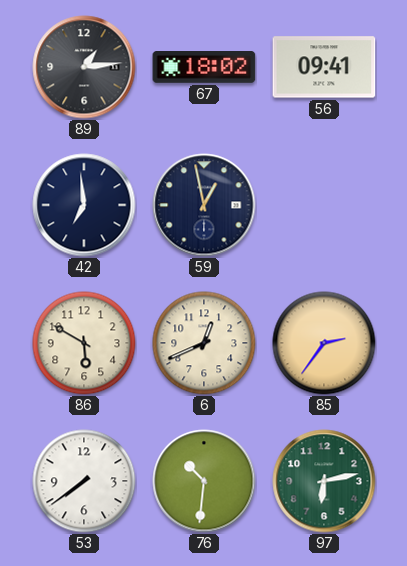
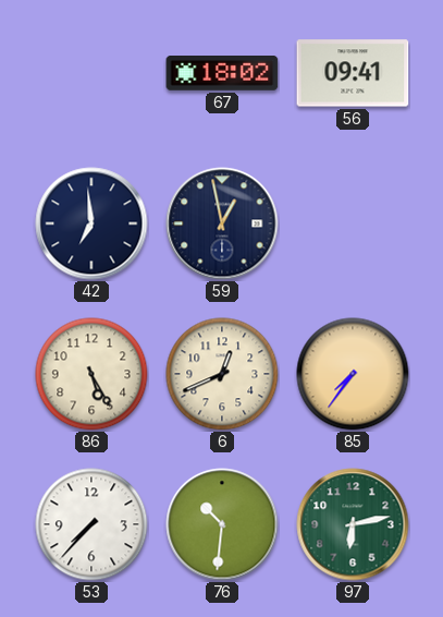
89: 1:14 -> none
86: 5:50 -> 5:25
85: 2:36 -> 7:36
53: 7:39 -> 7:37
